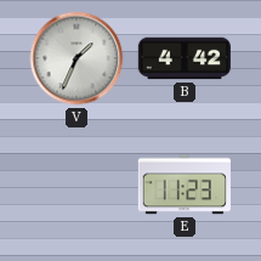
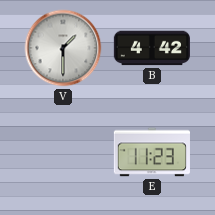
V: 1:34 -> 1:30
